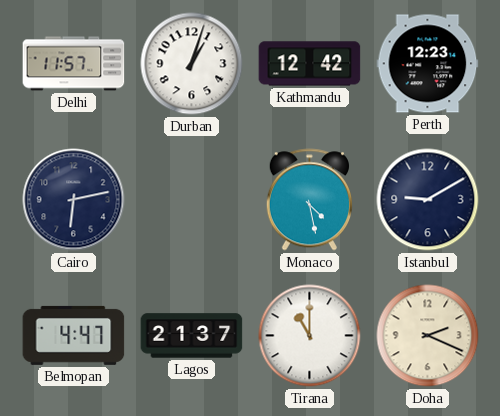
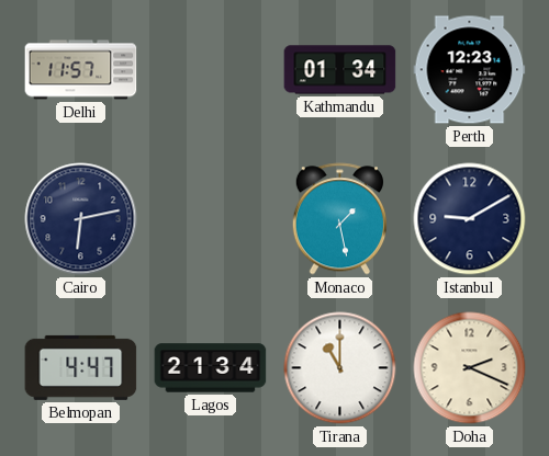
Durban: 1:03 -> none
Kathmandu: 12:42 -> 01:34
Monaco: 4:28 -> 1:28
Lagos: 21:37 -> 21:34
